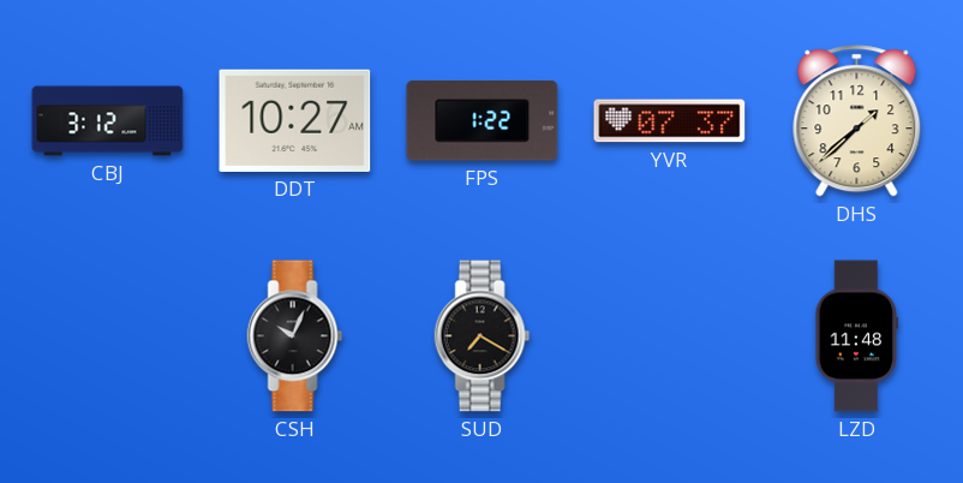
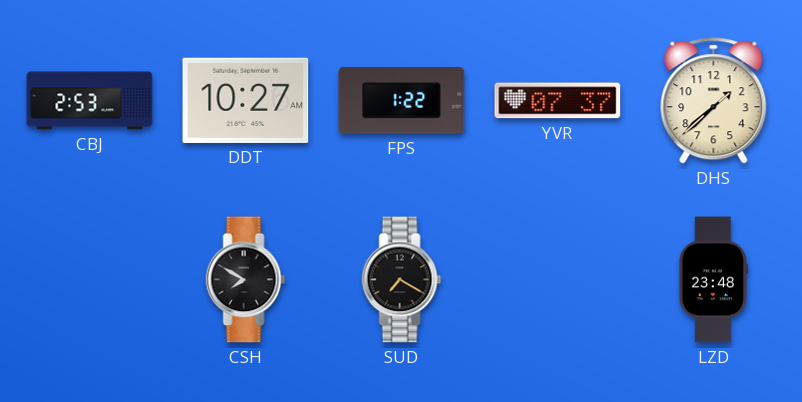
CBJ: 3:12 -> 2:53
CSH: 10:04 -> 7:50
LZD: 11:48 -> 23:48
